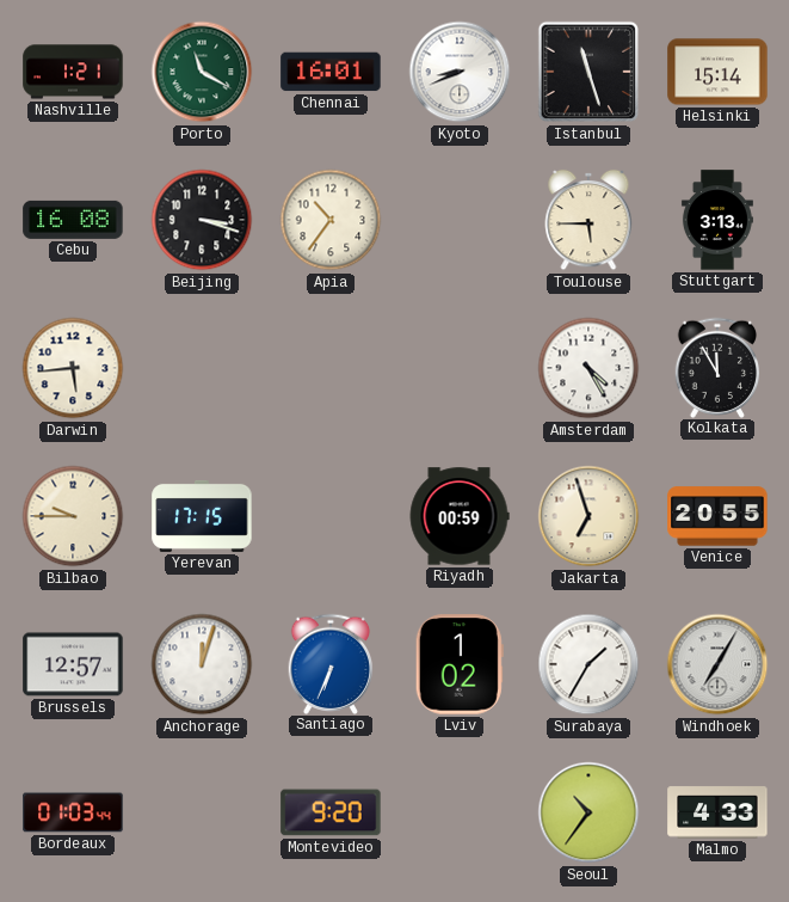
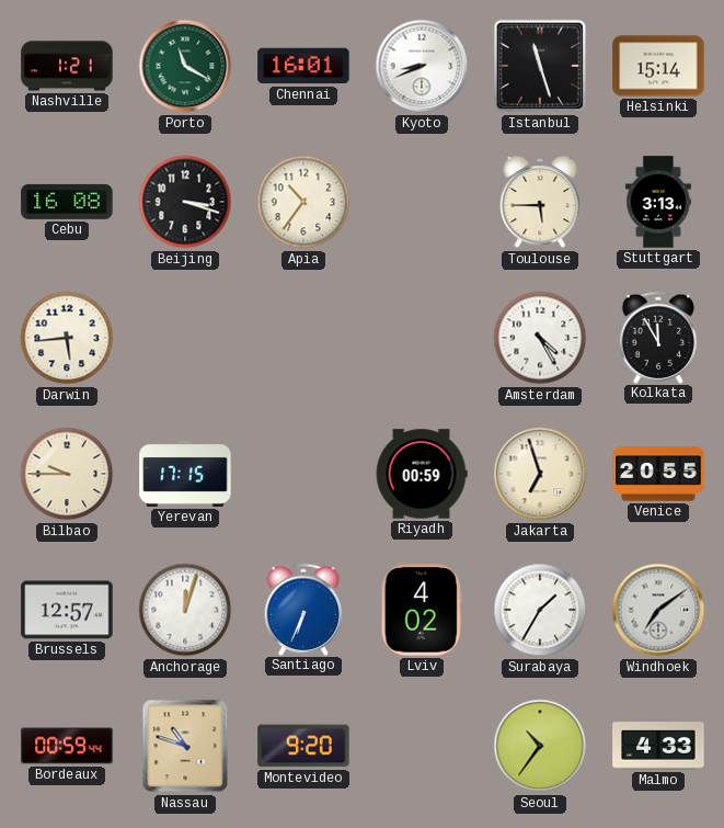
Lviv: 1:02 -> 4:02
Windhoek: 7:05 -> 7:09
Bordeaux: 01:03 -> 00:59
Nassau: none -> 10:48
